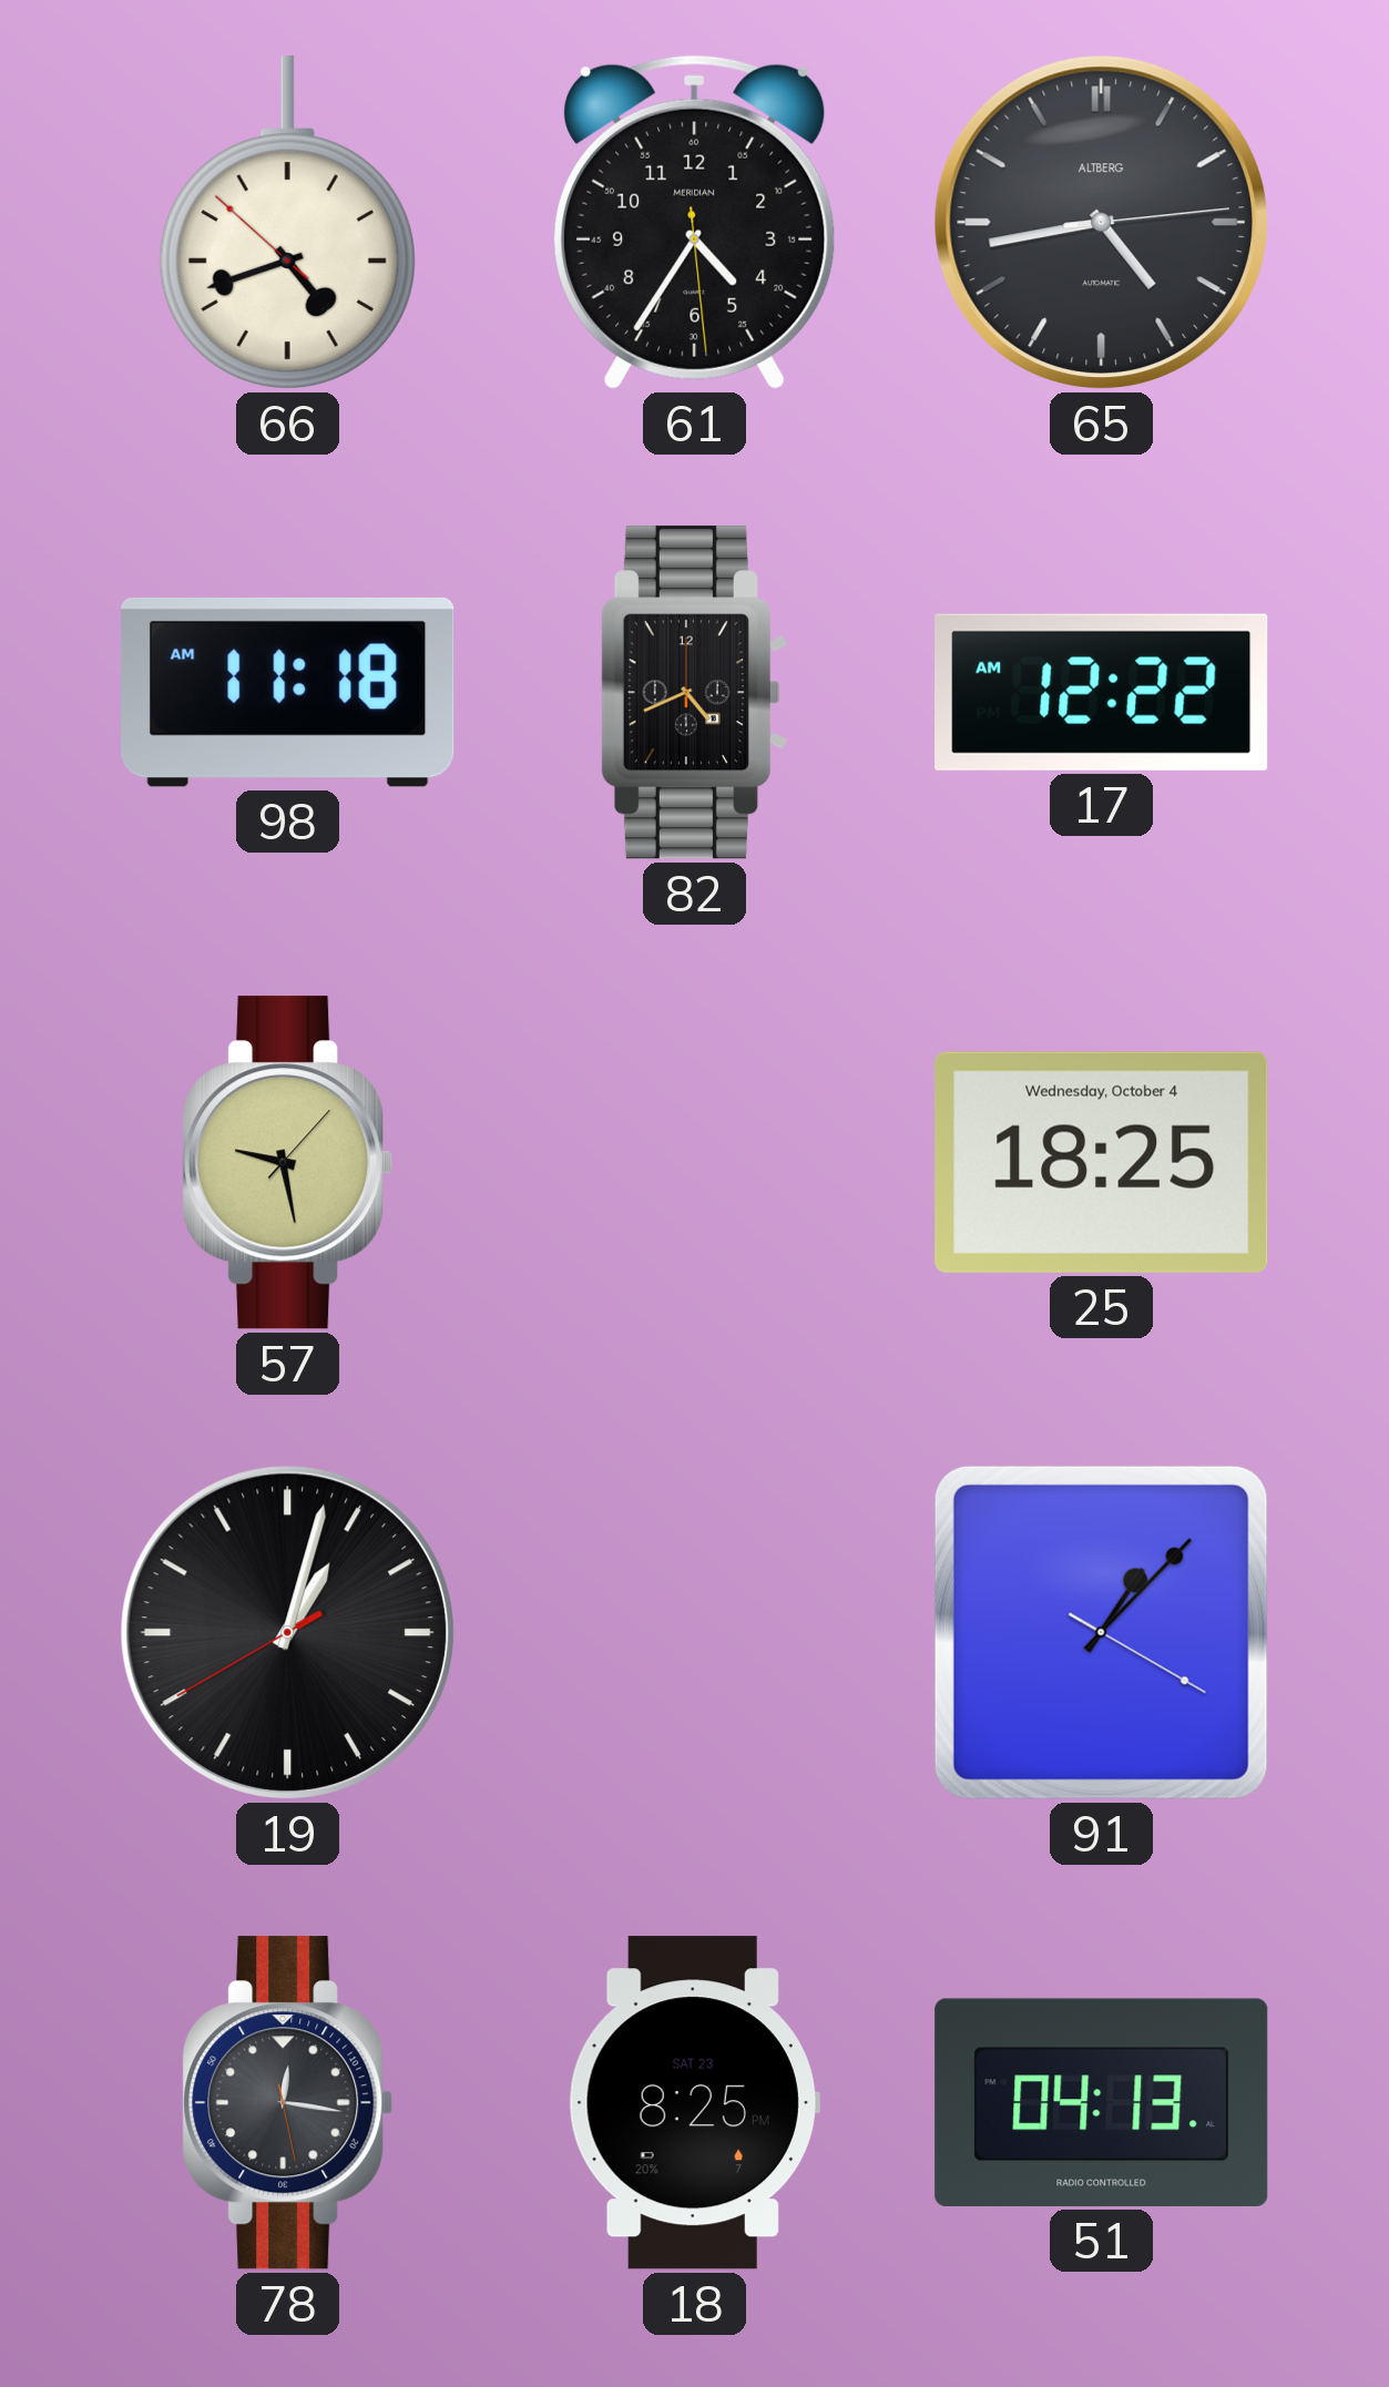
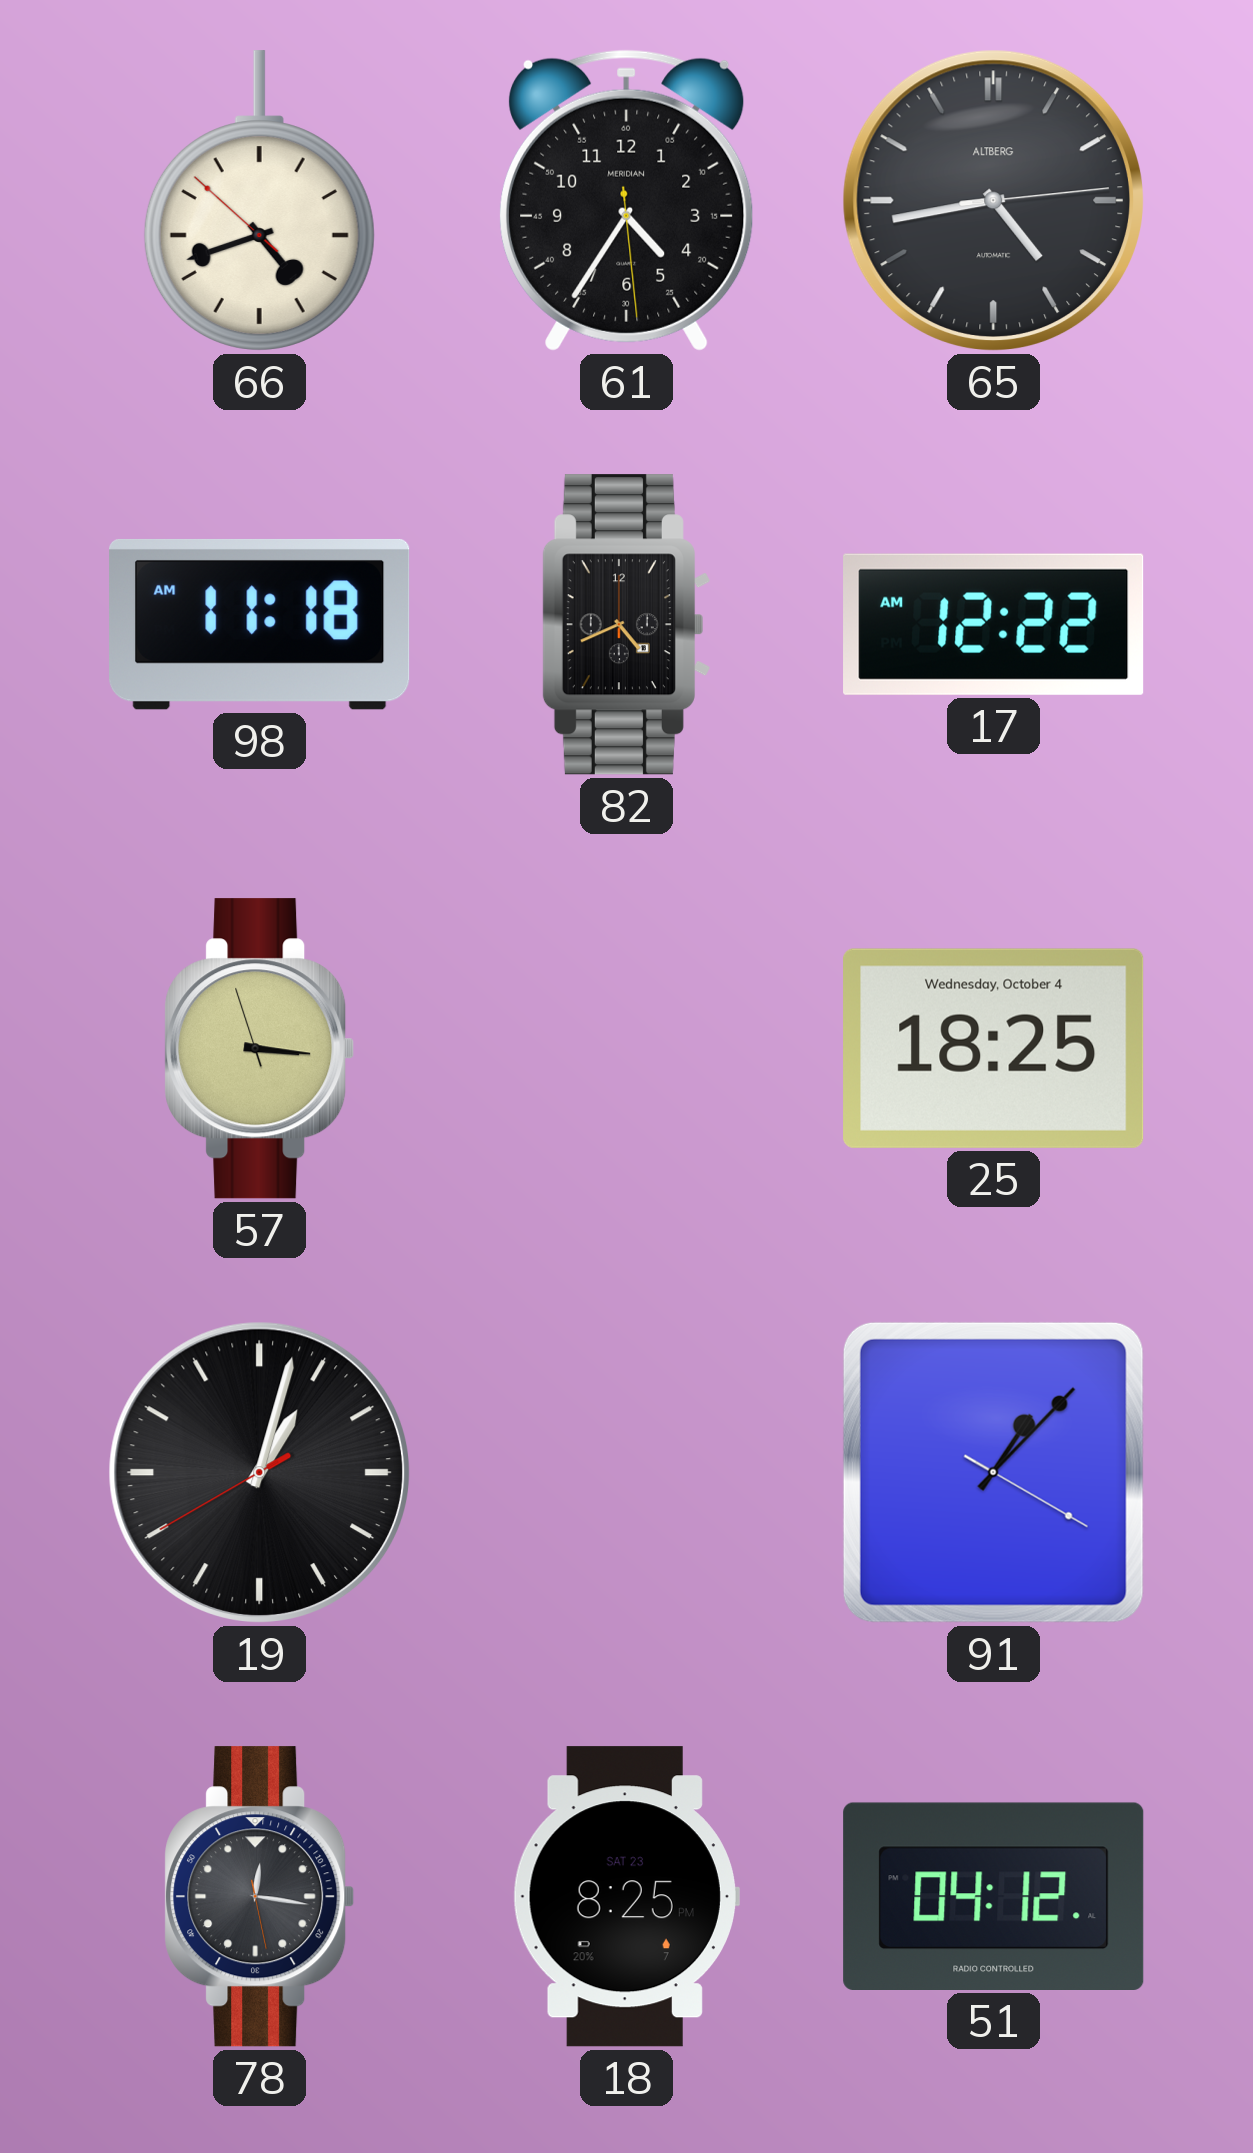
57: 9:28 -> 3:15
51: 04:13 -> 04:12
